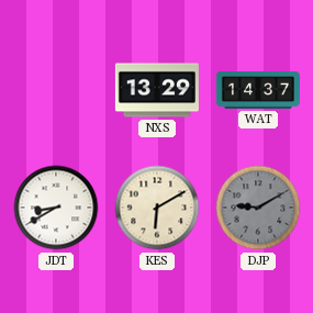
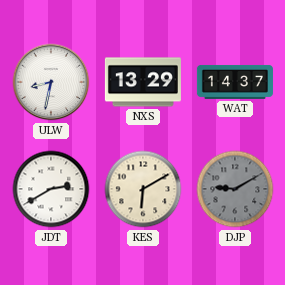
ULW: none -> 8:32
JDT: 8:40 -> 2:40
